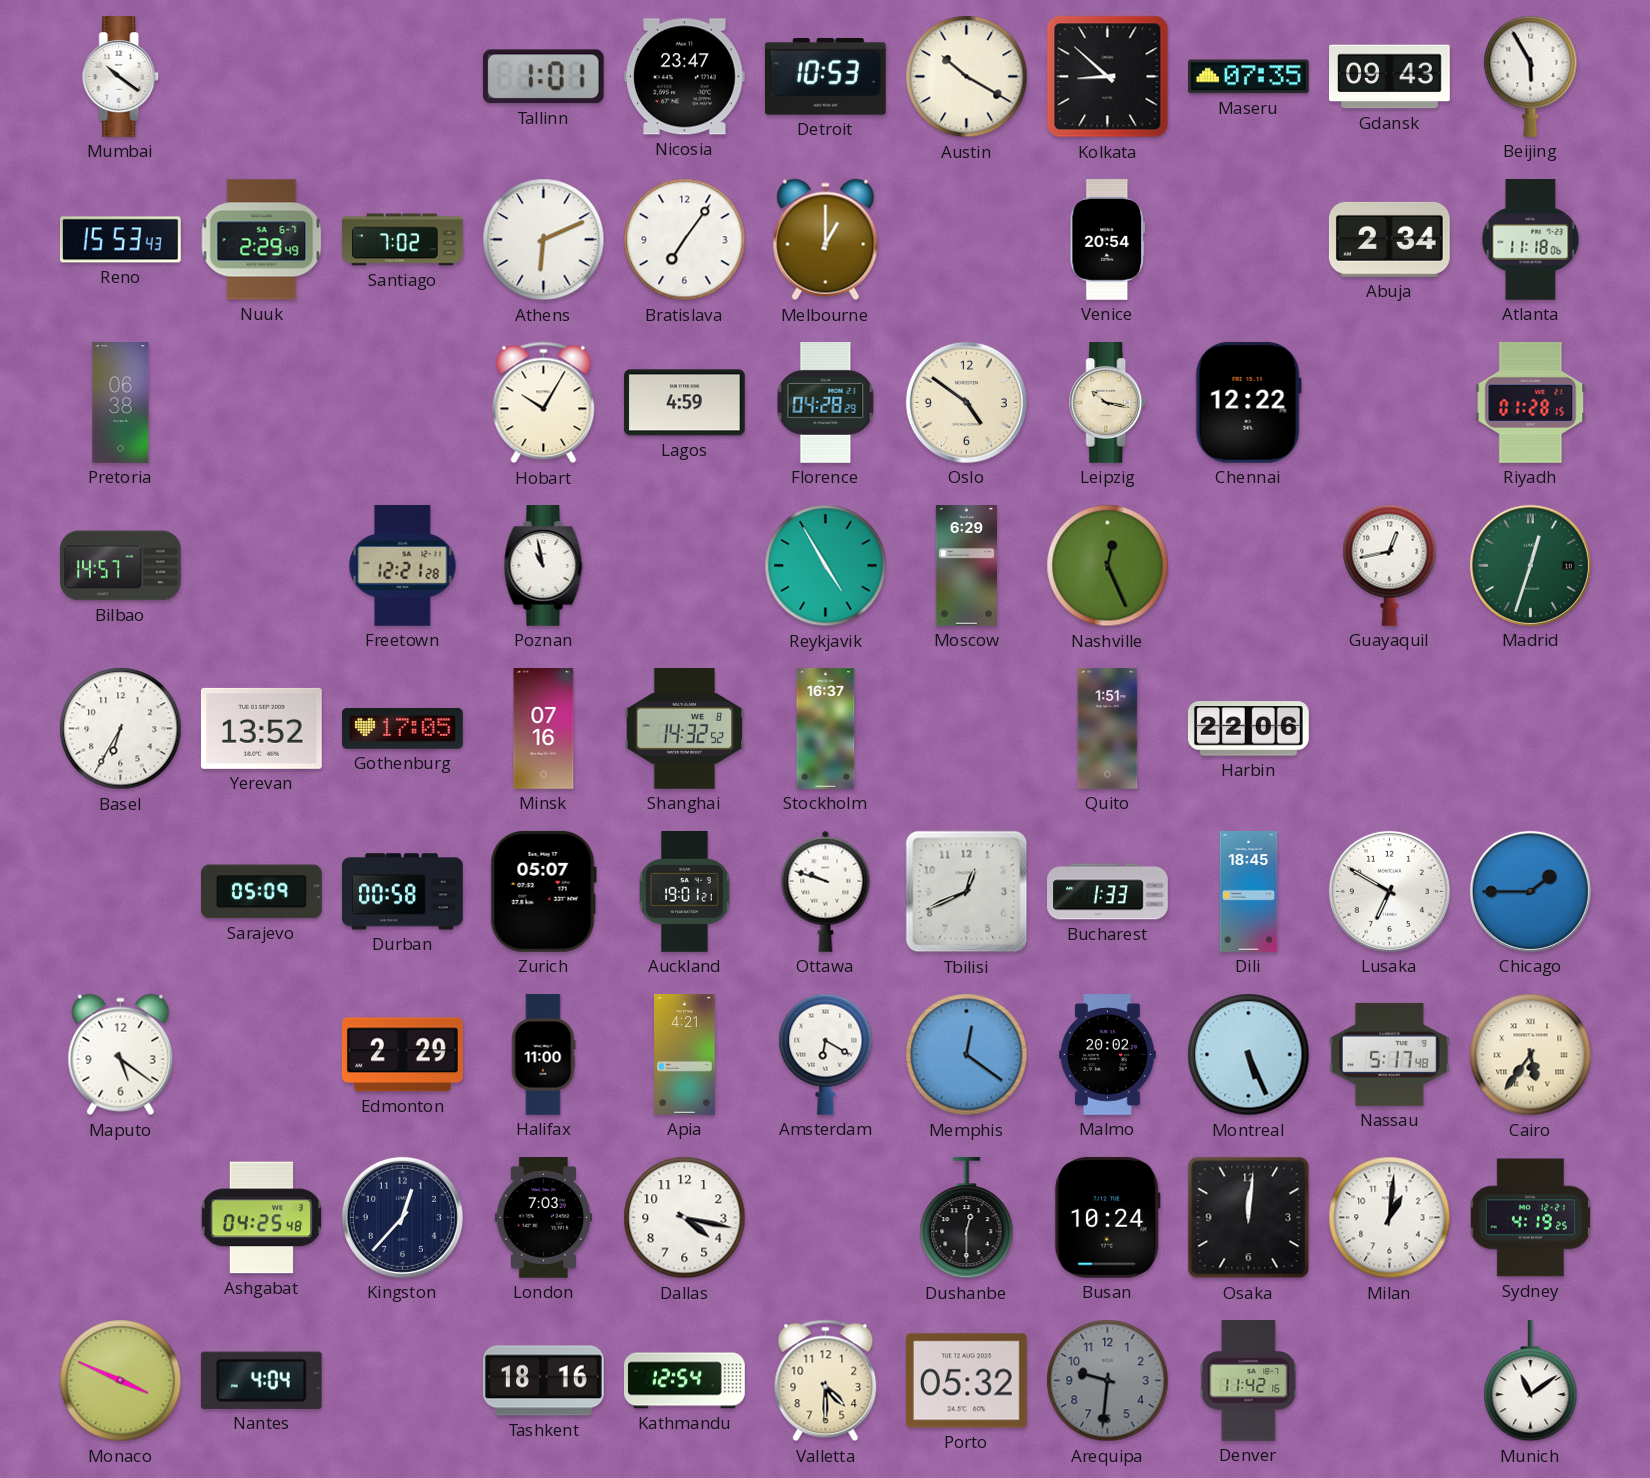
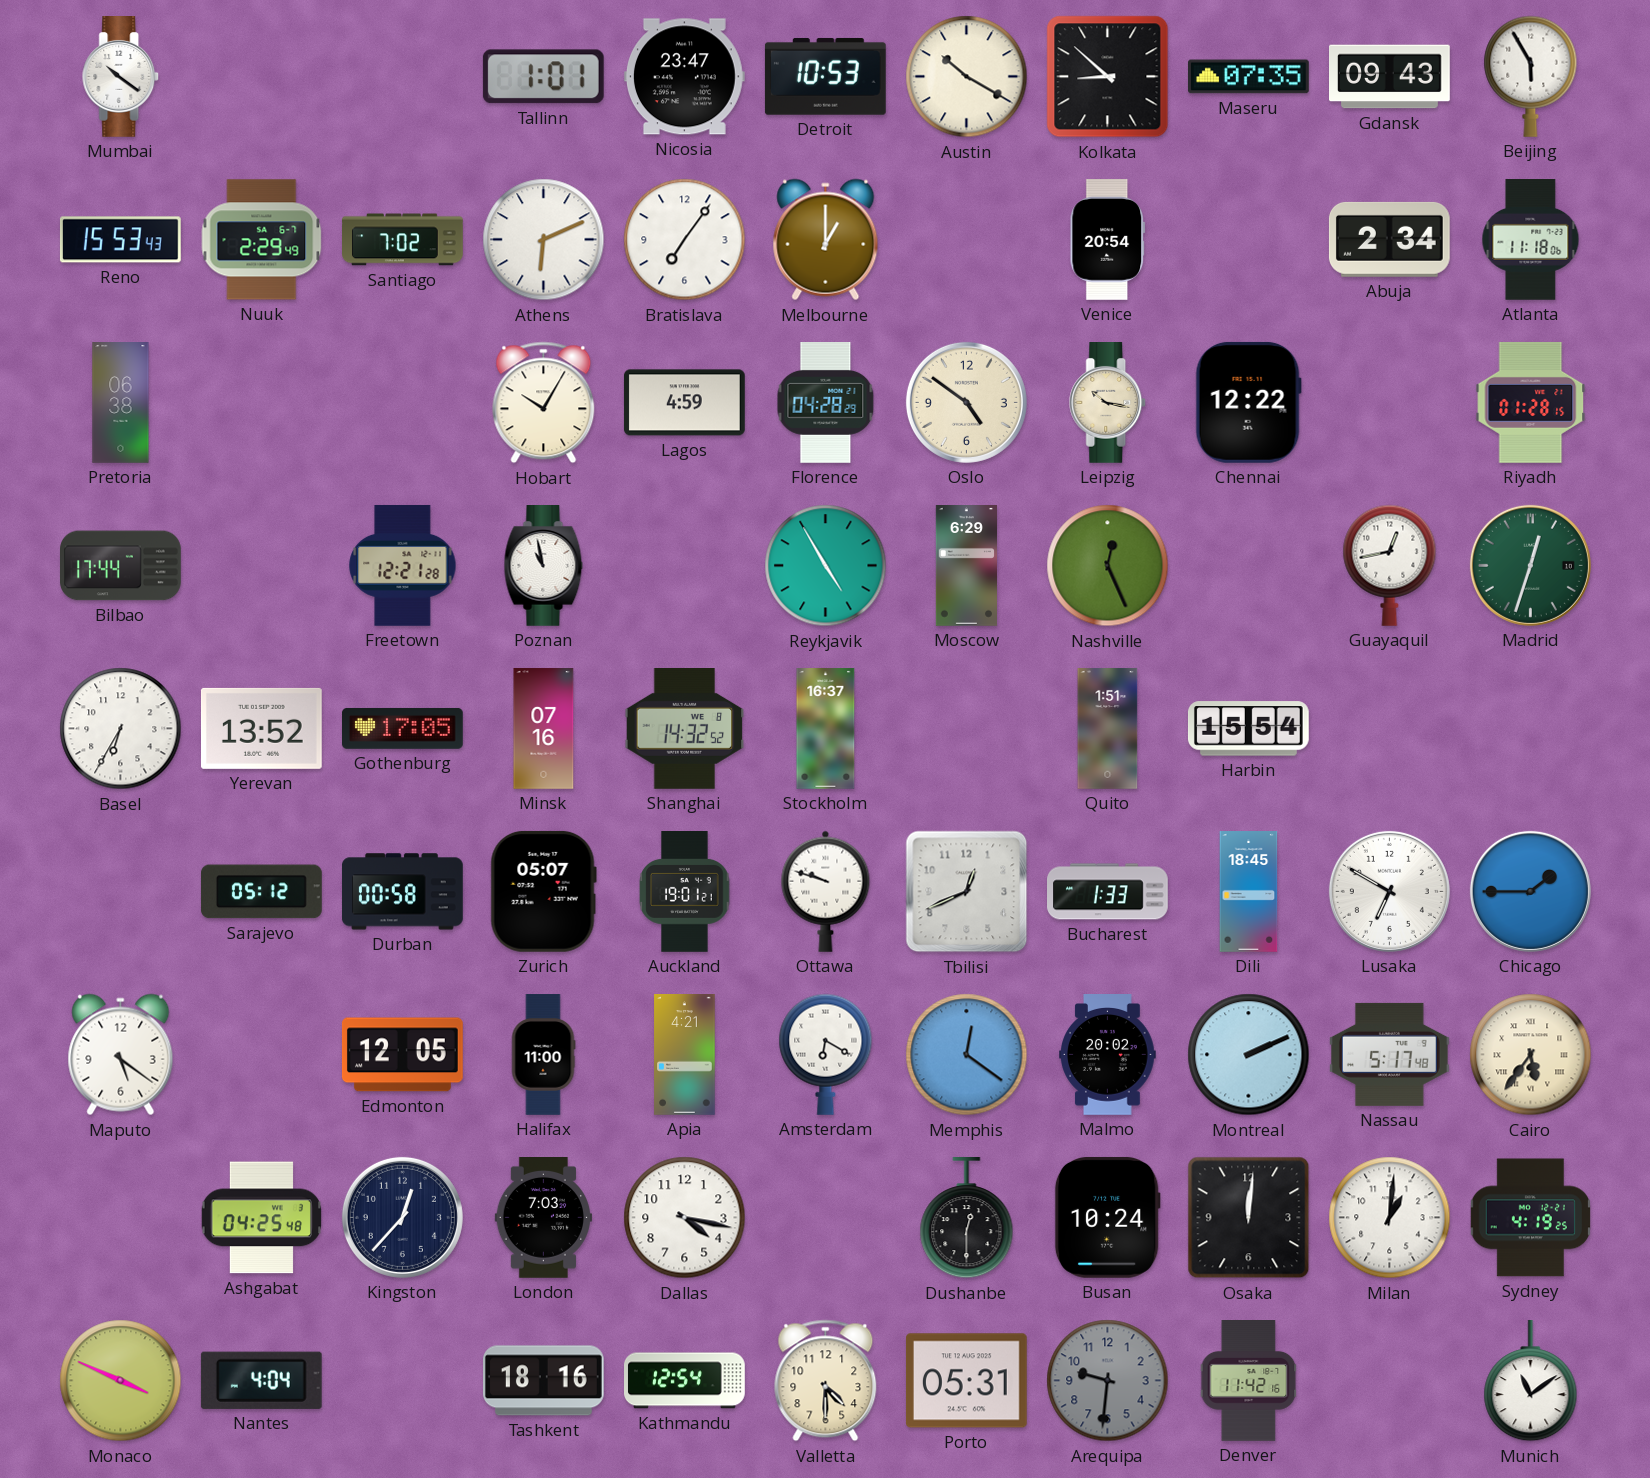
Bilbao: 14:57 -> 17:44
Harbin: 22:06 -> 15:54
Sarajevo: 05:09 -> 05:12
Edmonton: 2:29 -> 12:05
Montreal: 5:26 -> 2:11
Porto: 05:32 -> 05:31
